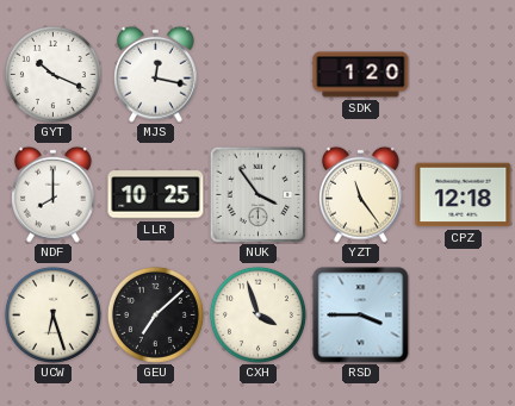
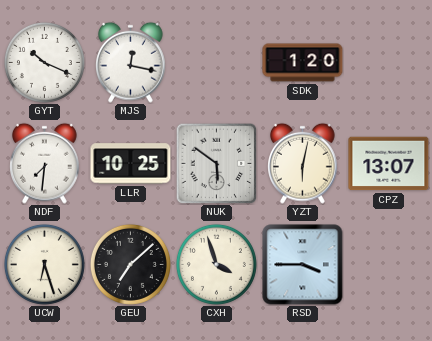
NDF: 8:00 -> 7:31
NUK: 3:54 -> 5:51
YZT: 11:24 -> 6:02
CPZ: 12:18 -> 13:07
